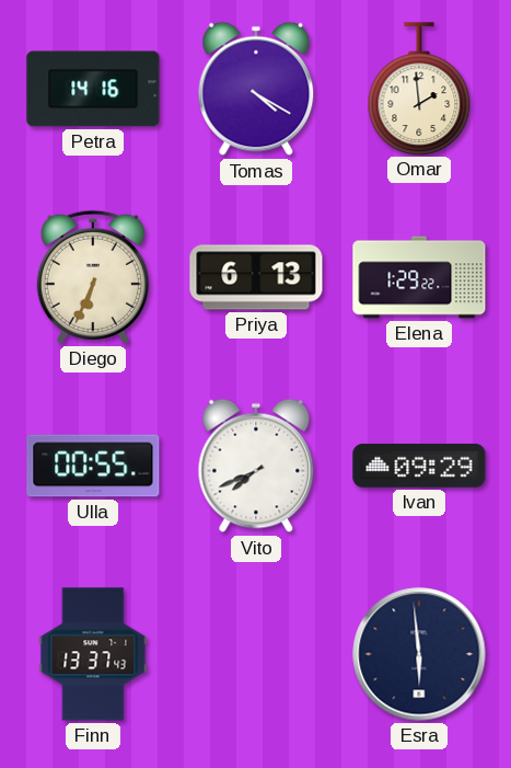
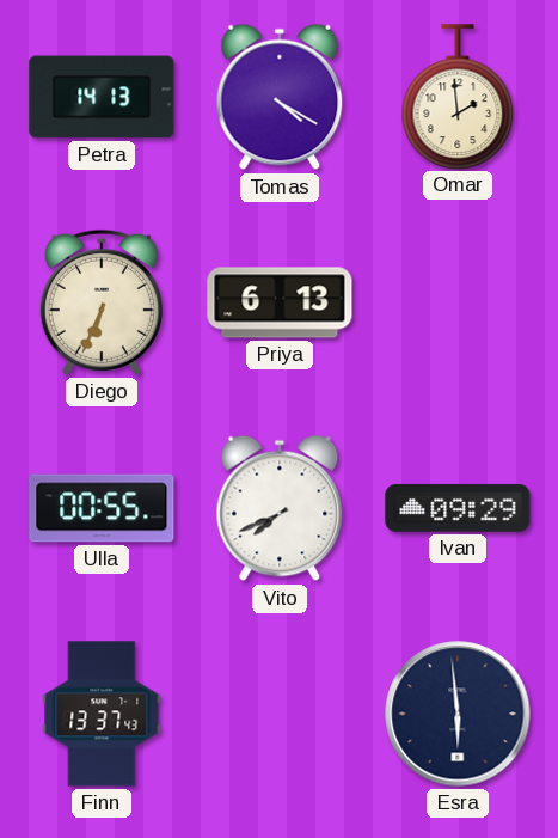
Petra: 14:16 -> 14:13
Elena: 1:29 -> none
